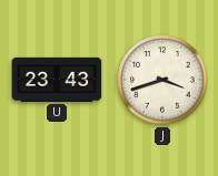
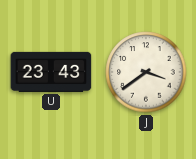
J: 3:42 -> 3:39
